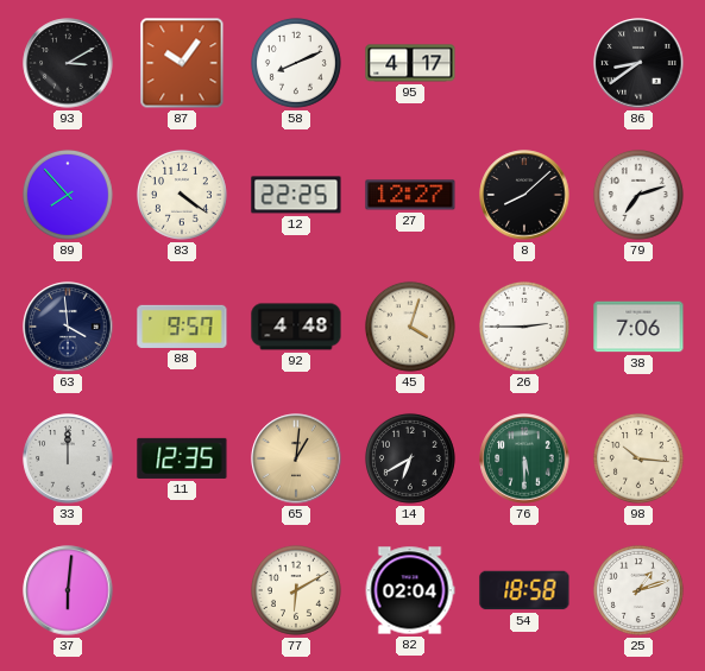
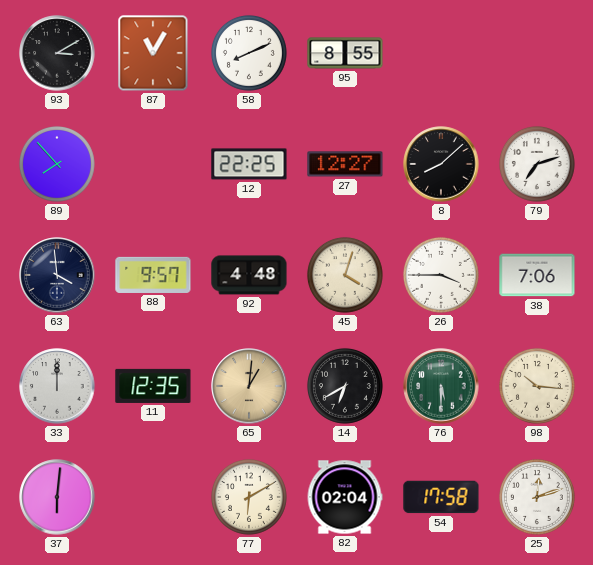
87: 10:06 -> 11:05
95: 4:17 -> 8:55
86: 8:39 -> none
83: 4:21 -> none
26: 2:45 -> 3:45
54: 18:58 -> 17:58
25: 1:12 -> 12:12
